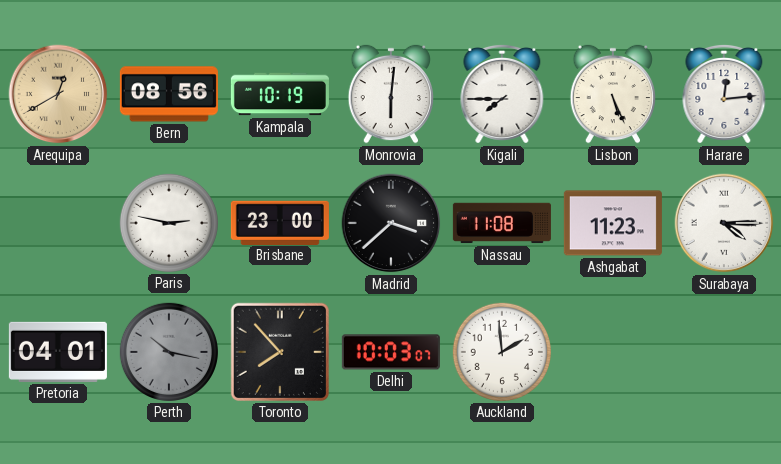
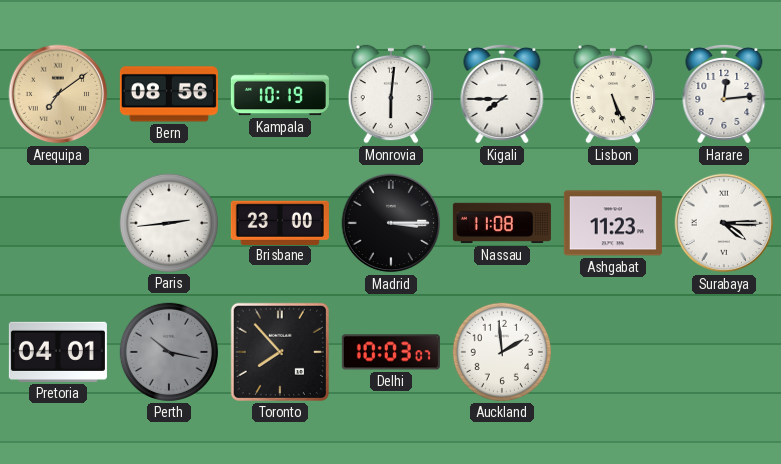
Arequipa: 12:40 -> 7:09
Paris: 2:47 -> 2:44
Madrid: 3:38 -> 3:15
